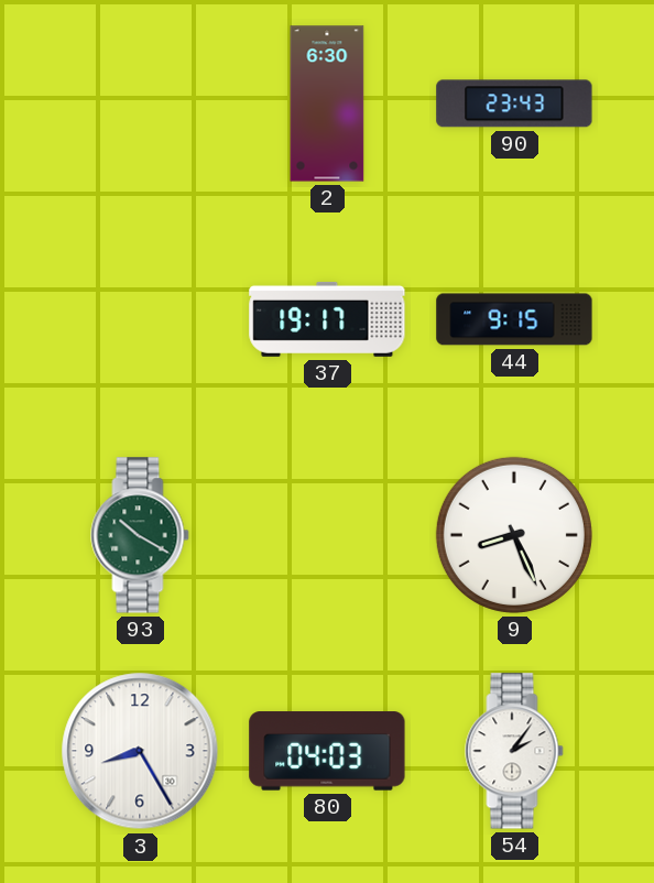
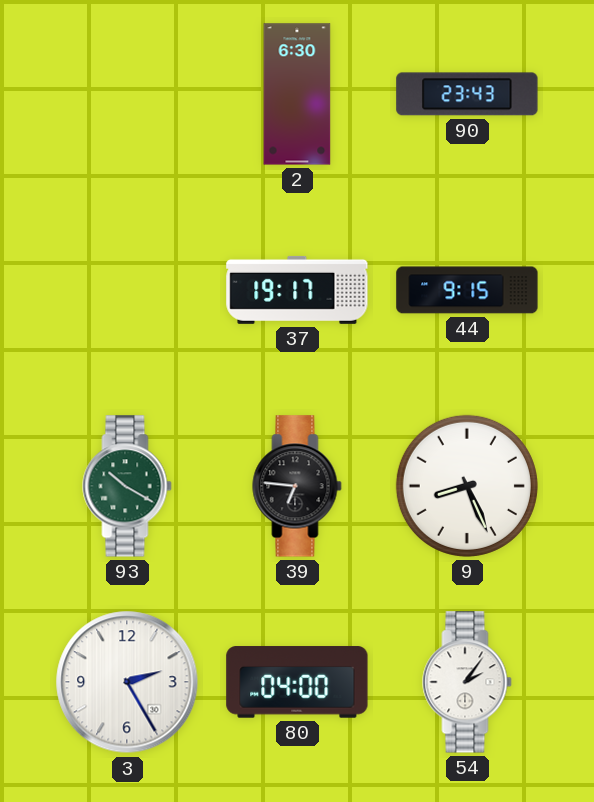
39: none -> 6:46
3: 8:25 -> 2:25
80: 04:03 -> 04:00
